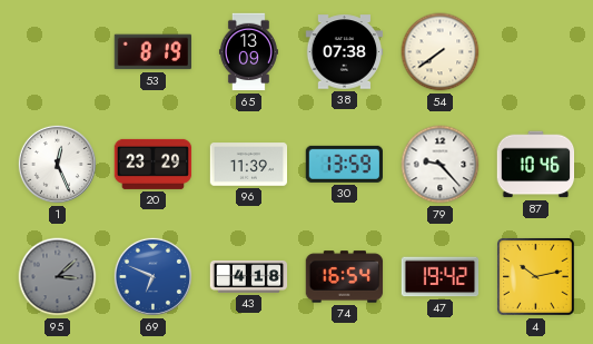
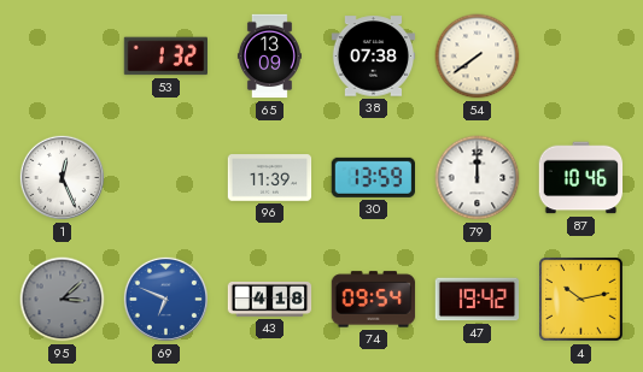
53: 8:19 -> 1:32
20: 23:29 -> none
79: 9:23 -> 12:00
74: 16:54 -> 09:54
